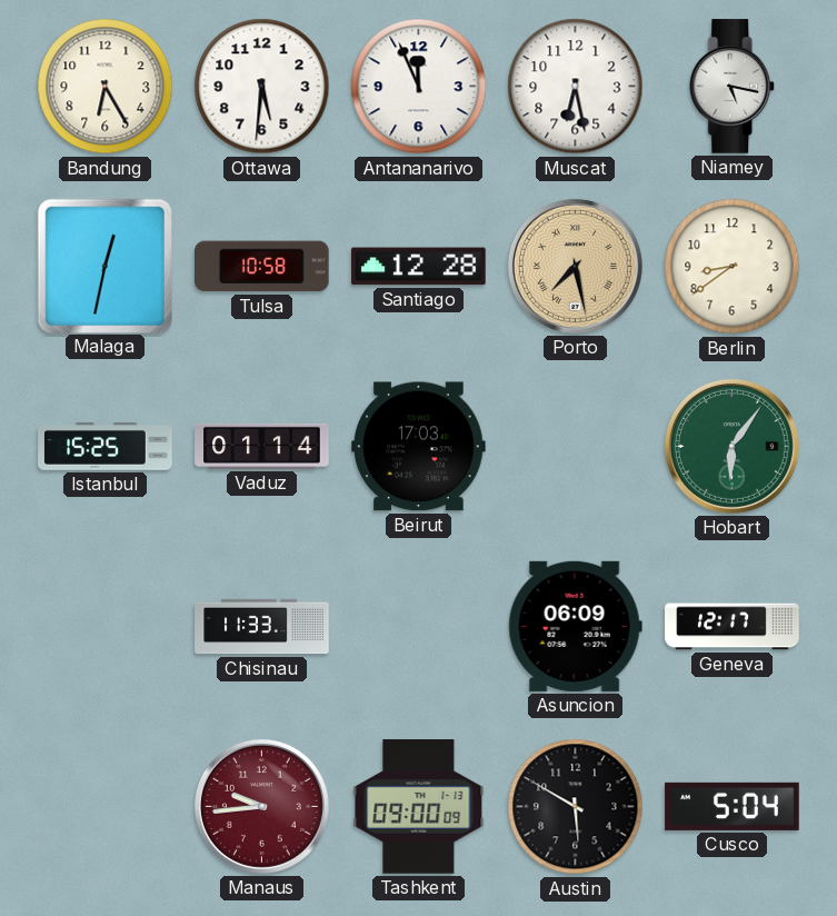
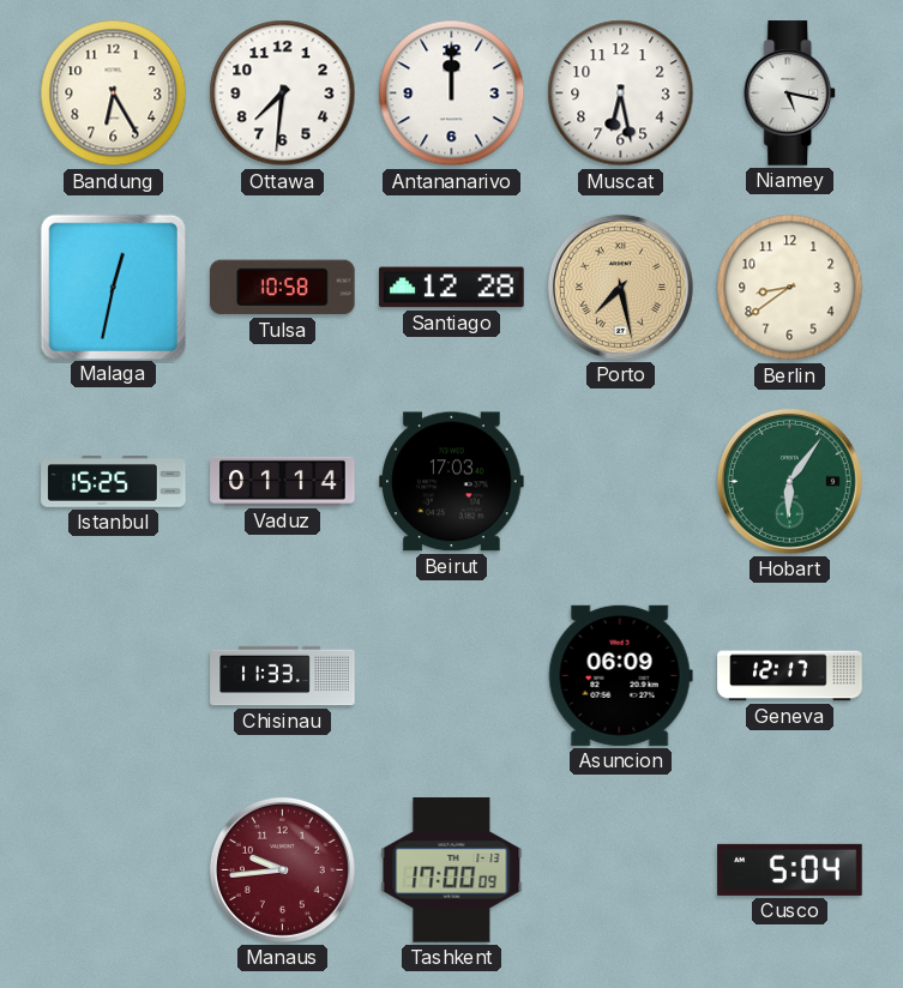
Ottawa: 5:31 -> 7:31
Antananarivo: 11:56 -> 12:00
Tashkent: 09:00 -> 17:00
Austin: 5:50 -> none
